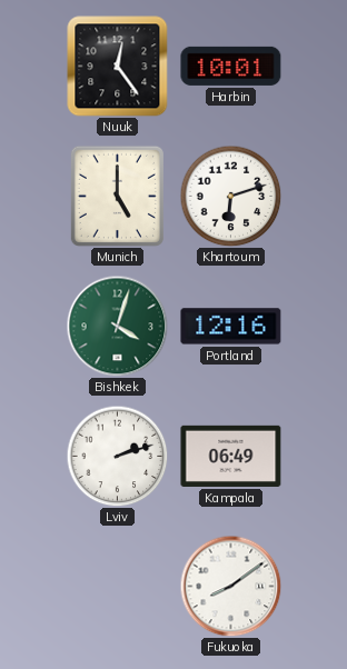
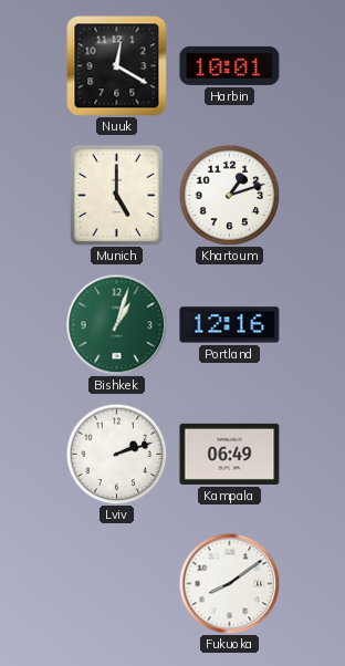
Nuuk: 12:24 -> 12:20
Khartoum: 6:12 -> 1:12
Bishkek: 4:03 -> 1:03
